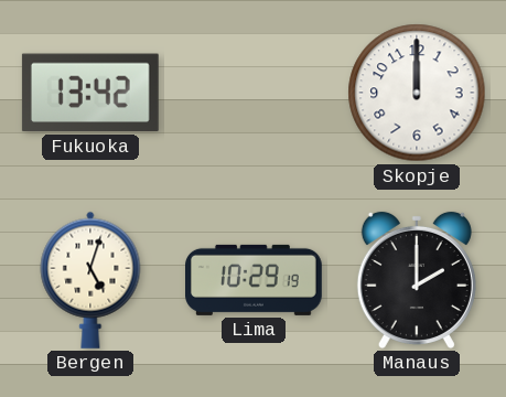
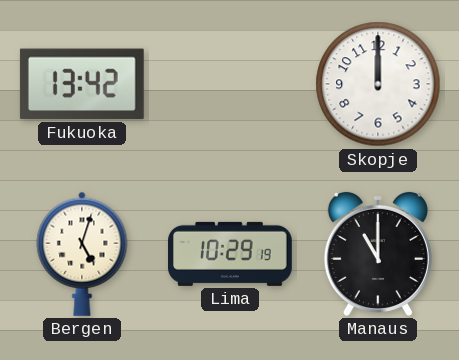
Manaus: 2:00 -> 11:00
